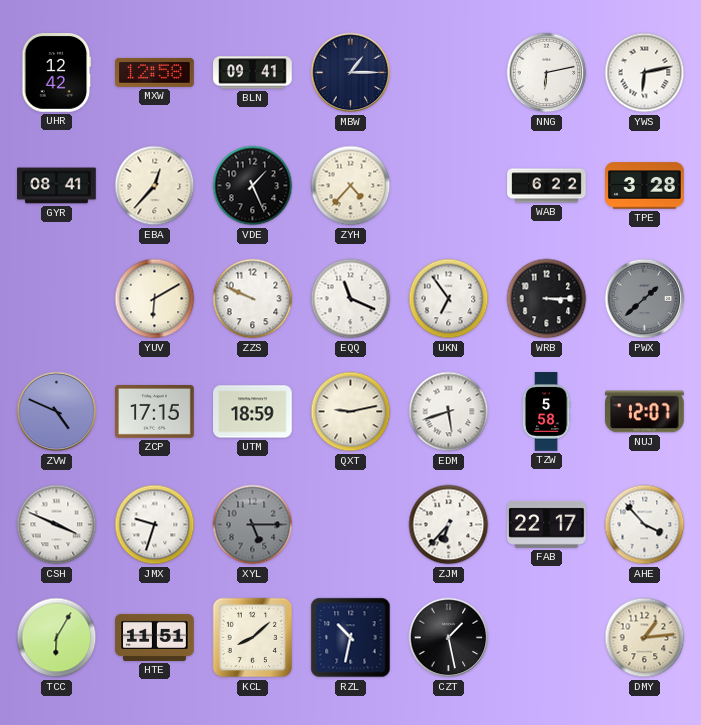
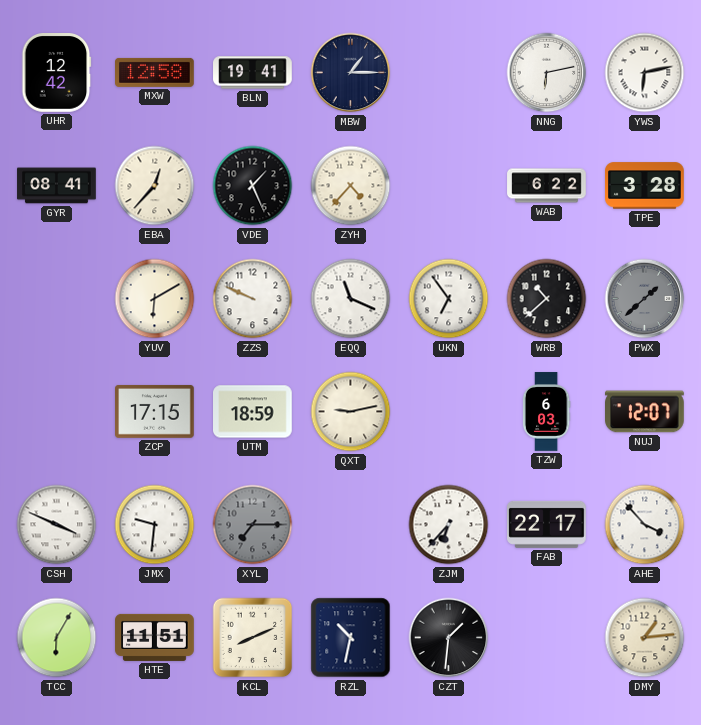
BLN: 09:41 -> 19:41
WRB: 3:15 -> 10:38
ZVW: 4:49 -> none
EDM: 5:42 -> none
TZW: 5:58 -> 6:03
JMX: 9:33 -> 9:31
XYL: 5:15 -> 7:15
KCL: 8:08 -> 8:11
CZT: 1:28 -> 1:31
